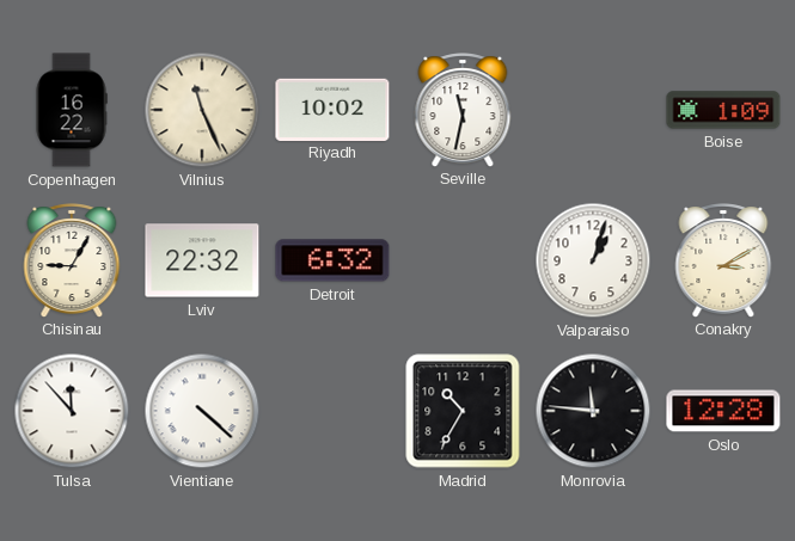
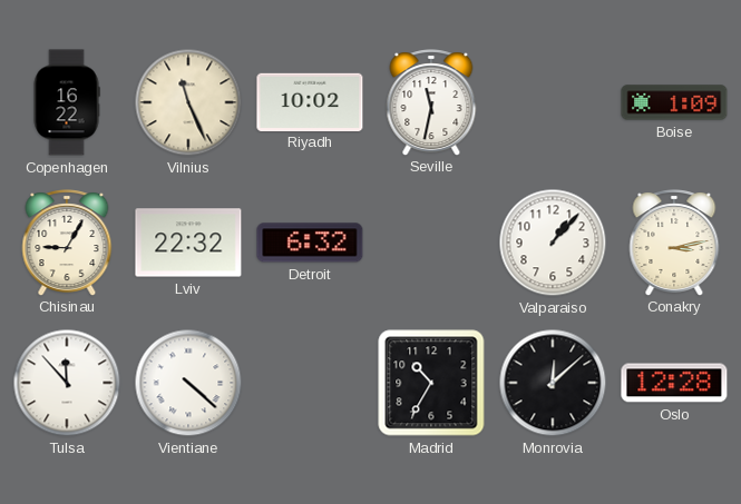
Valparaiso: 1:03 -> 1:07
Conakry: 3:10 -> 3:13
Monrovia: 11:46 -> 12:08
